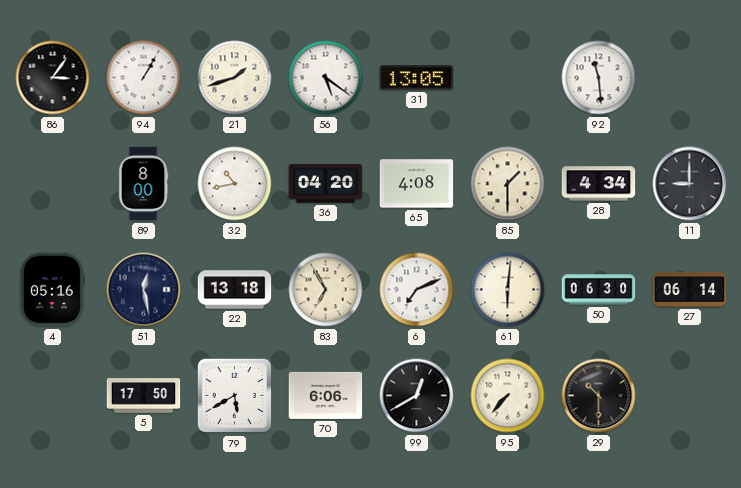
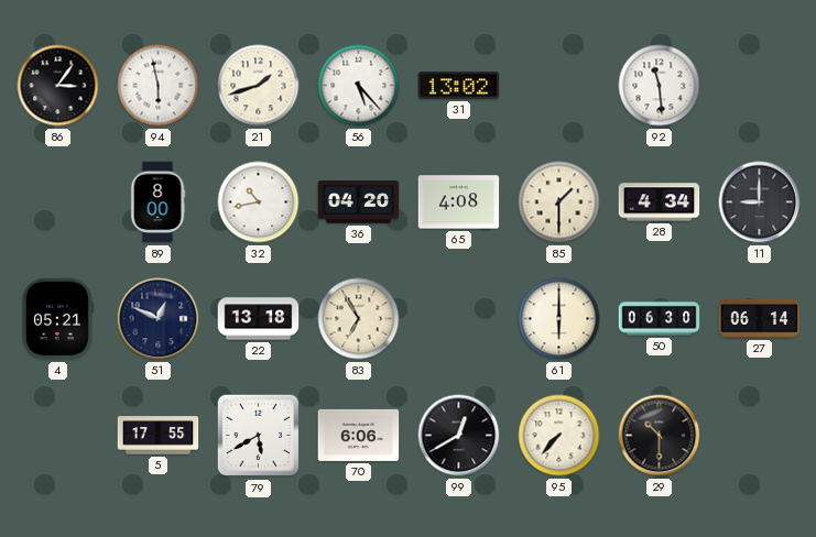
94: 1:05 -> 5:58
56: 5:21 -> 5:23
31: 13:05 -> 13:02
4: 05:16 -> 05:21
51: 12:28 -> 12:49
6: 7:11 -> none
61: 6:01 -> 6:00
5: 17:50 -> 17:55
